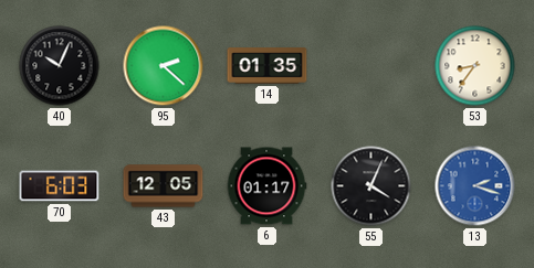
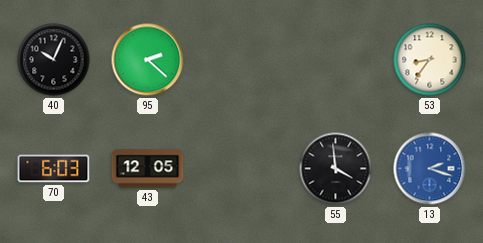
14: 01:35 -> none
6: 01:17 -> none
55: 4:04 -> 3:59
